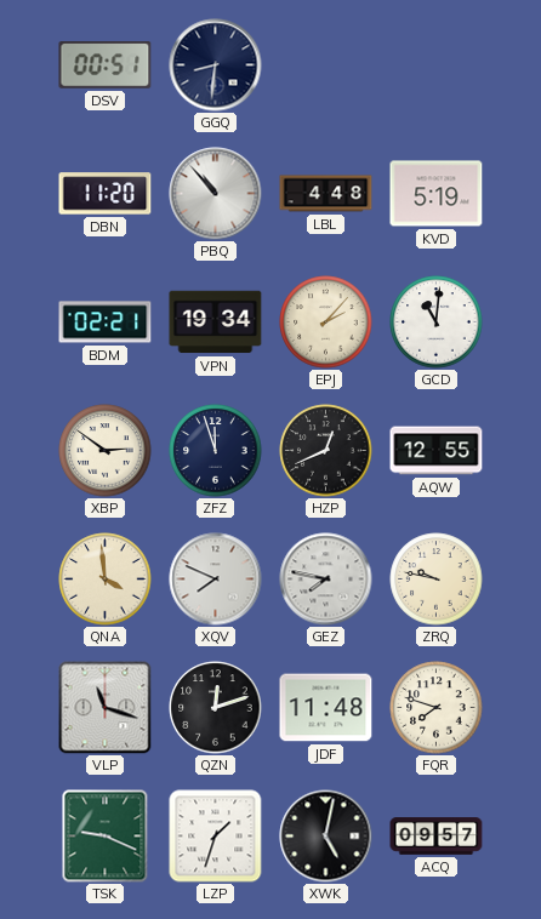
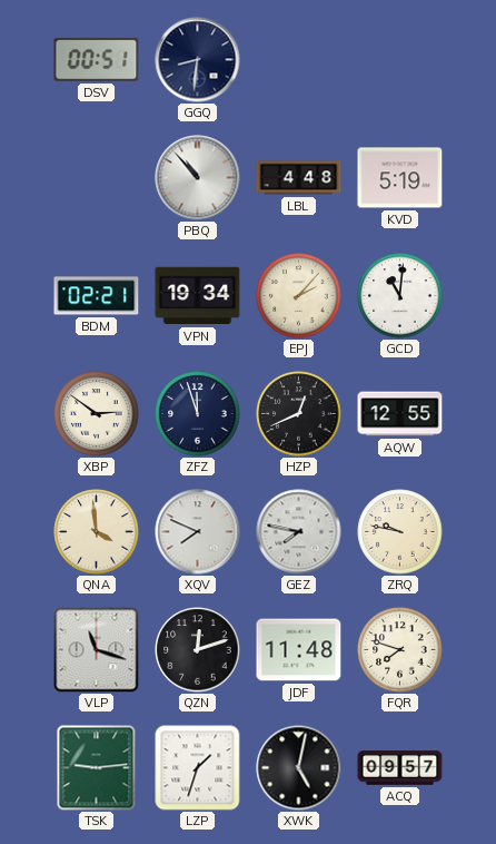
DBN: 11:20 -> none
TSK: 9:19 -> 9:14
